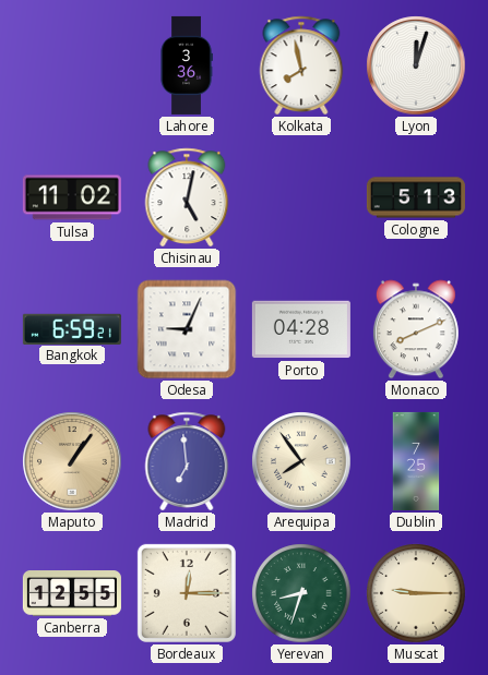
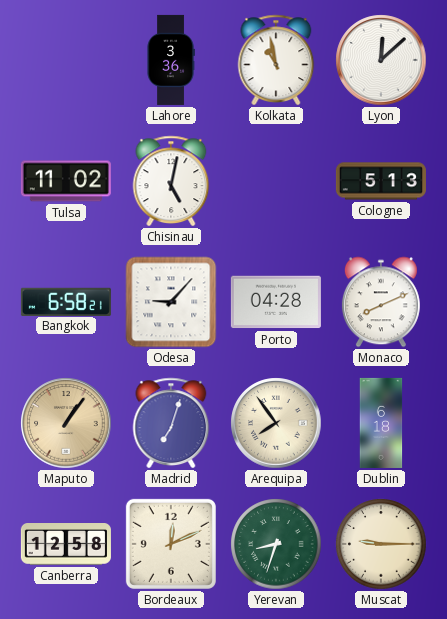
Kolkata: 7:58 -> 10:58
Lyon: 12:03 -> 12:08
Bangkok: 6:59 -> 6:58
Odesa: 9:04 -> 9:07
Madrid: 6:59 -> 7:03
Dublin: 7:25 -> 6:18
Canberra: 12:55 -> 12:58
Bordeaux: 12:15 -> 12:11
